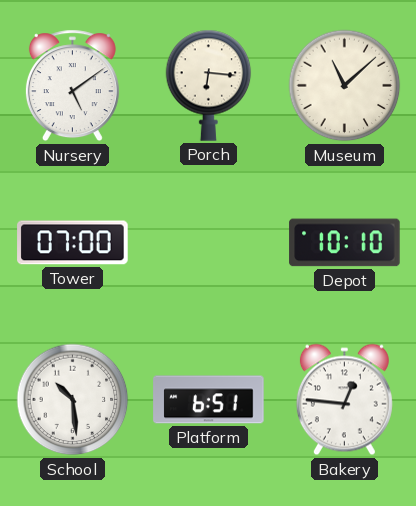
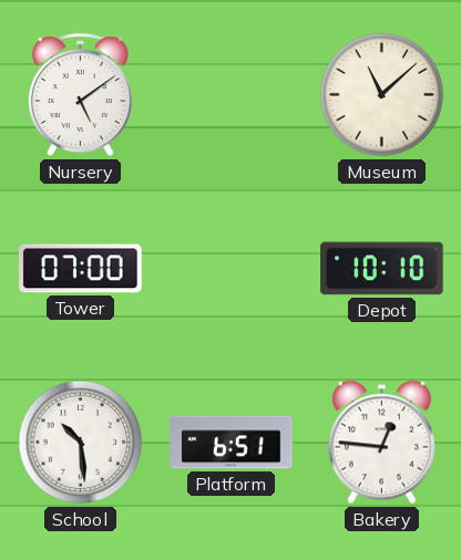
Porch: 6:16 -> none
